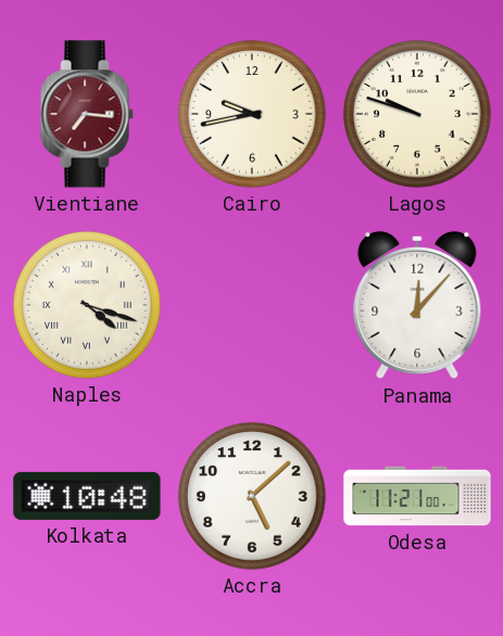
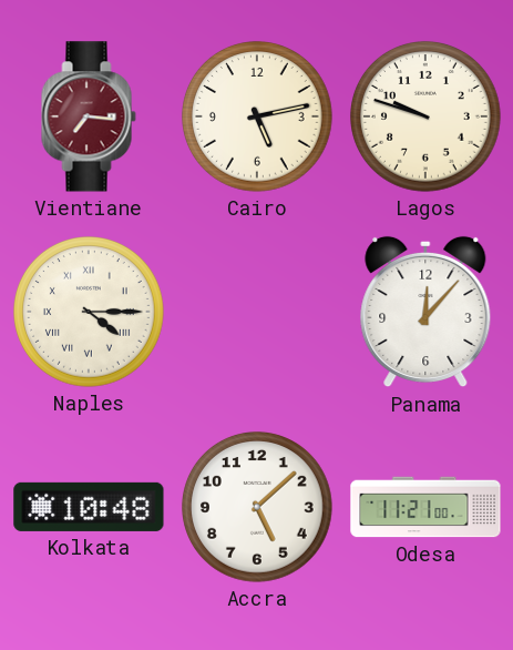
Cairo: 9:43 -> 5:13
Naples: 4:18 -> 4:15
